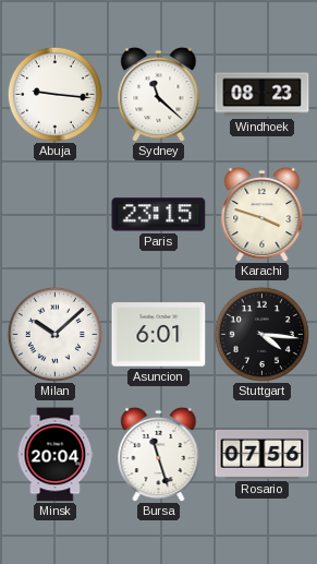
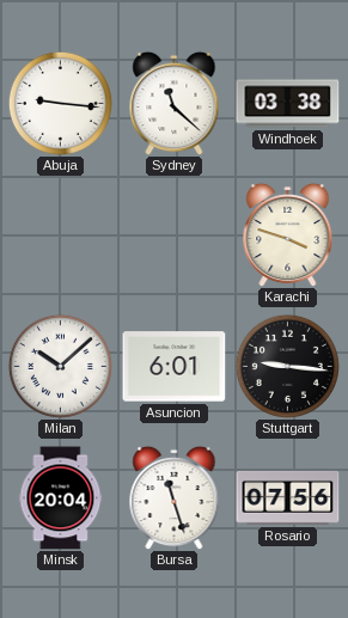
Windhoek: 08:23 -> 03:38
Paris: 23:15 -> none
Stuttgart: 4:16 -> 9:16
